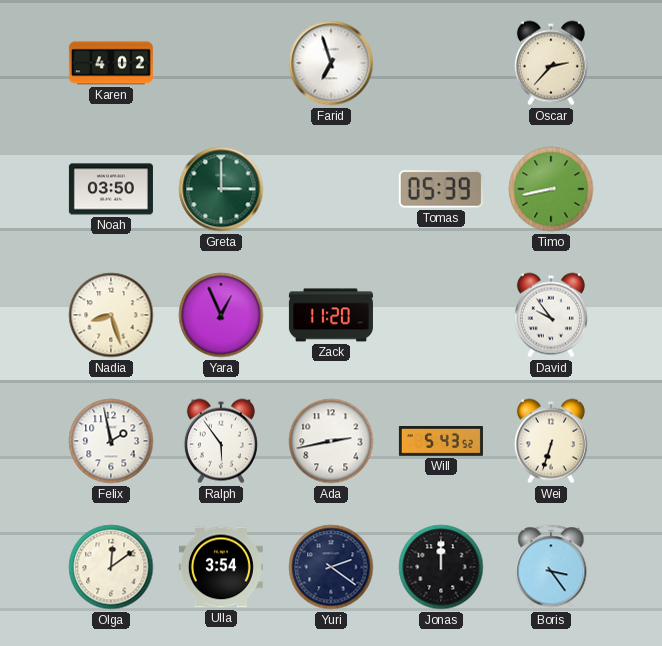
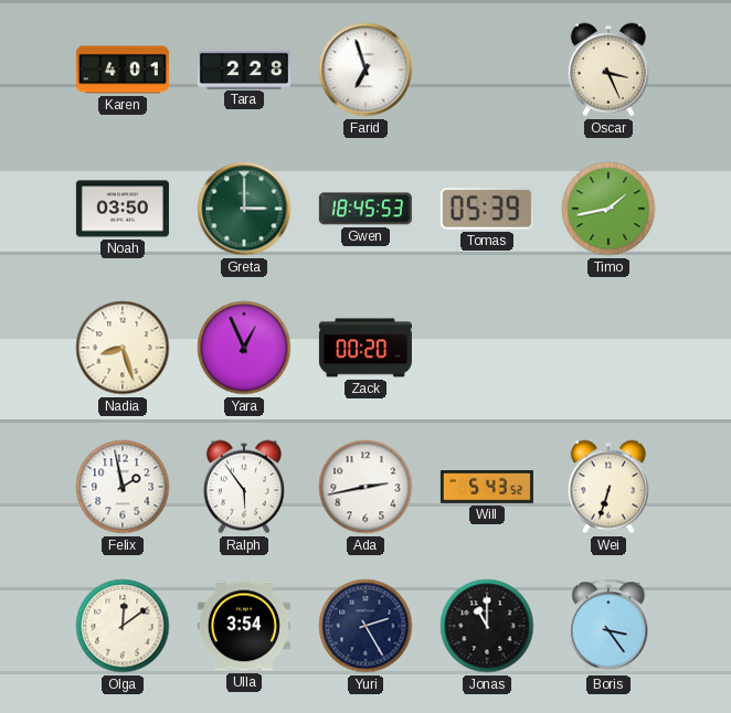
Karen: 4:02 -> 4:01
Tara: none -> 2:28
Oscar: 2:37 -> 3:26
Gwen: none -> 18:45
Timo: 8:43 -> 1:43
Zack: 11:20 -> 00:20
David: 9:54 -> none
Yuri: 2:21 -> 2:25
Jonas: 12:00 -> 11:00
